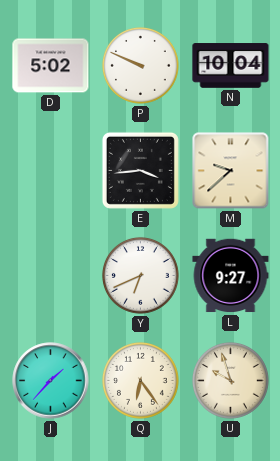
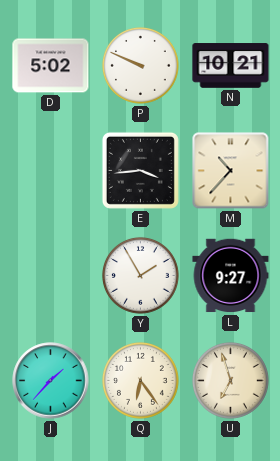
N: 10:04 -> 10:21
M: 9:38 -> 10:37
Y: 6:41 -> 1:55
U: 9:57 -> 6:57
